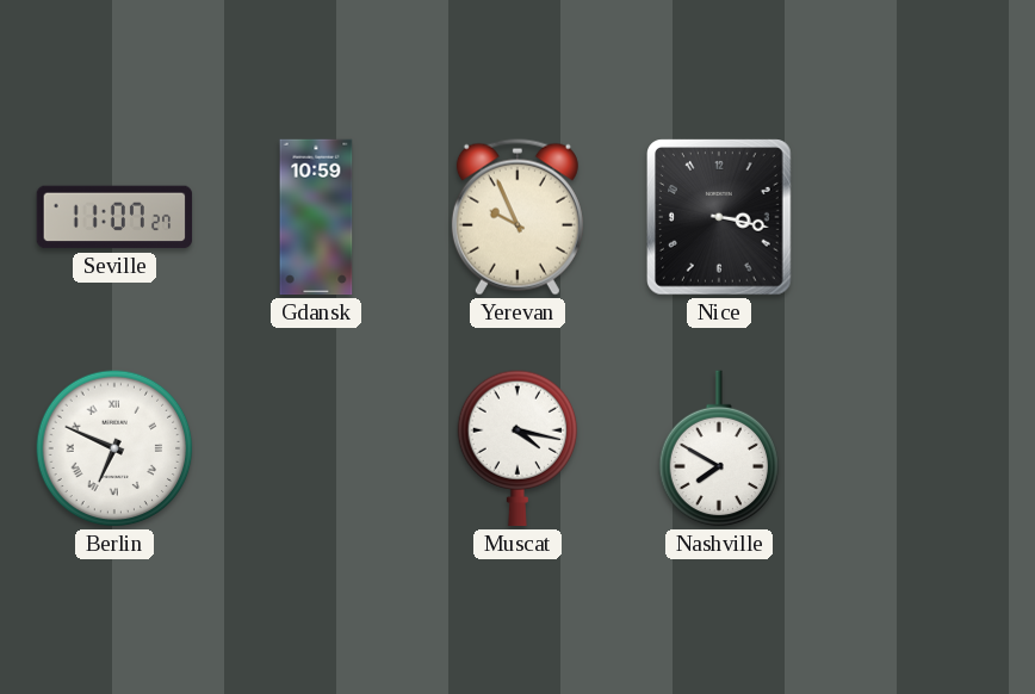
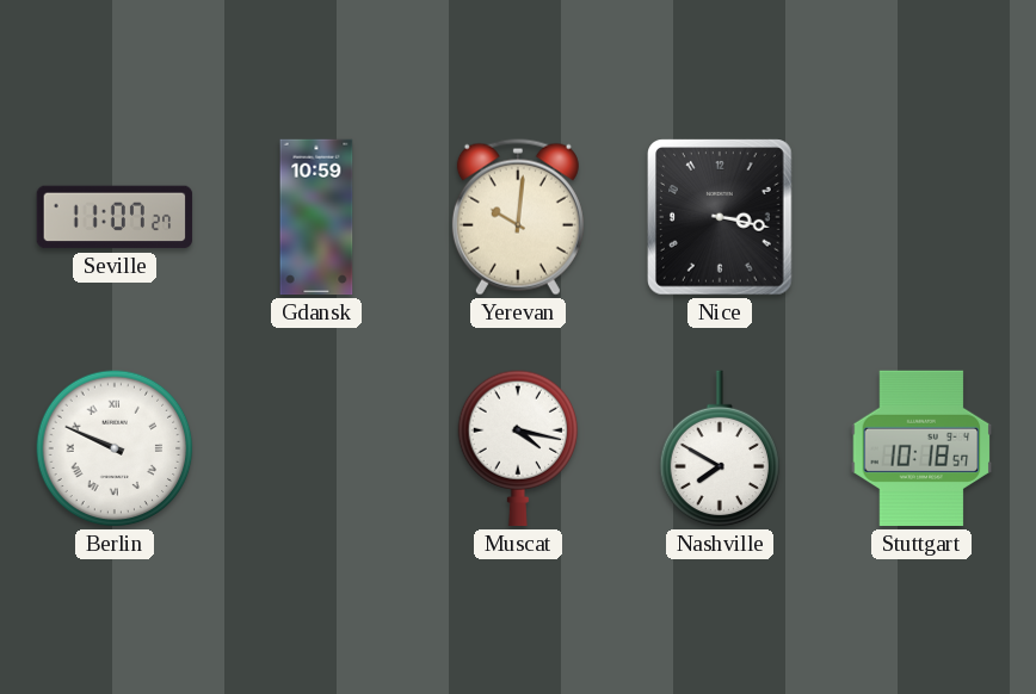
Yerevan: 9:56 -> 10:01
Berlin: 6:49 -> 9:49
Stuttgart: none -> 10:18
